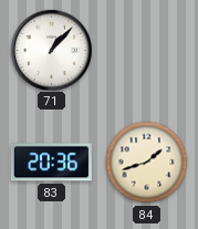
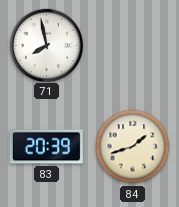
71: 1:07 -> 7:58
83: 20:36 -> 20:39
